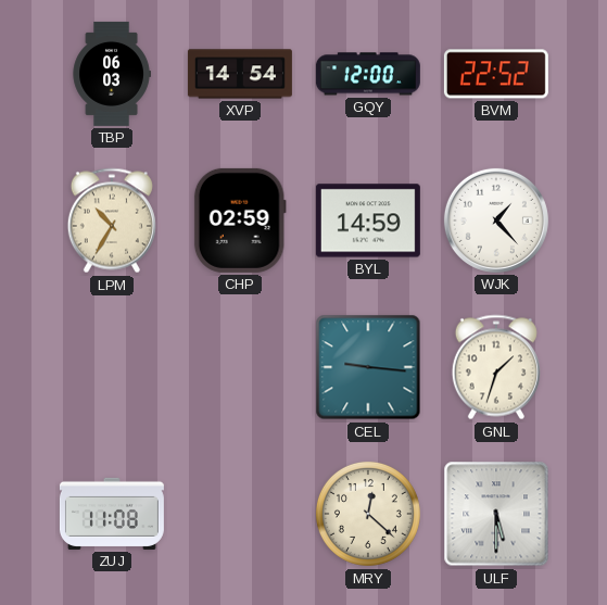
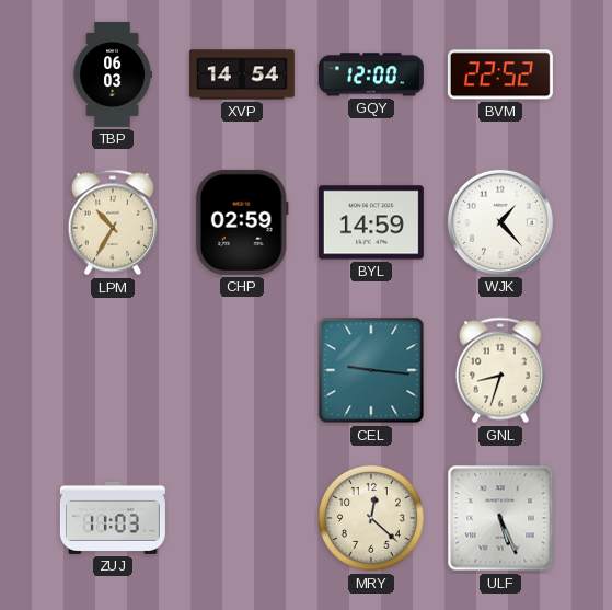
GNL: 1:33 -> 8:33
ZUJ: 11:08 -> 11:03
ULF: 5:30 -> 5:26
